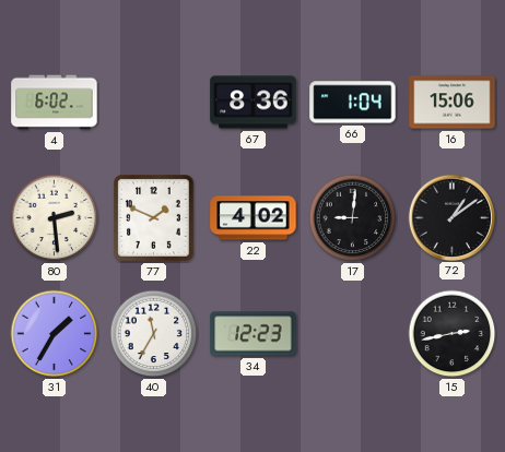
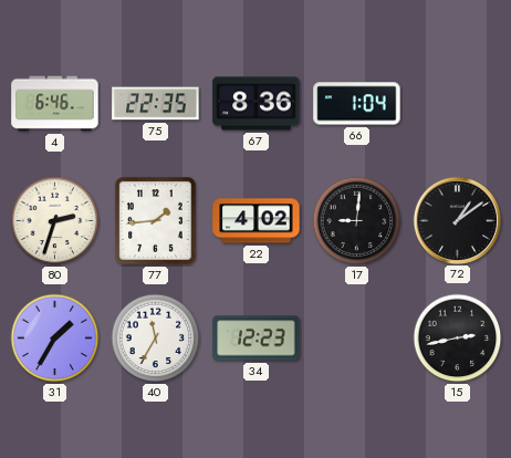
4: 6:02 -> 6:46
75: none -> 22:35
16: 15:06 -> none
80: 2:29 -> 2:33
77: 1:49 -> 1:44
